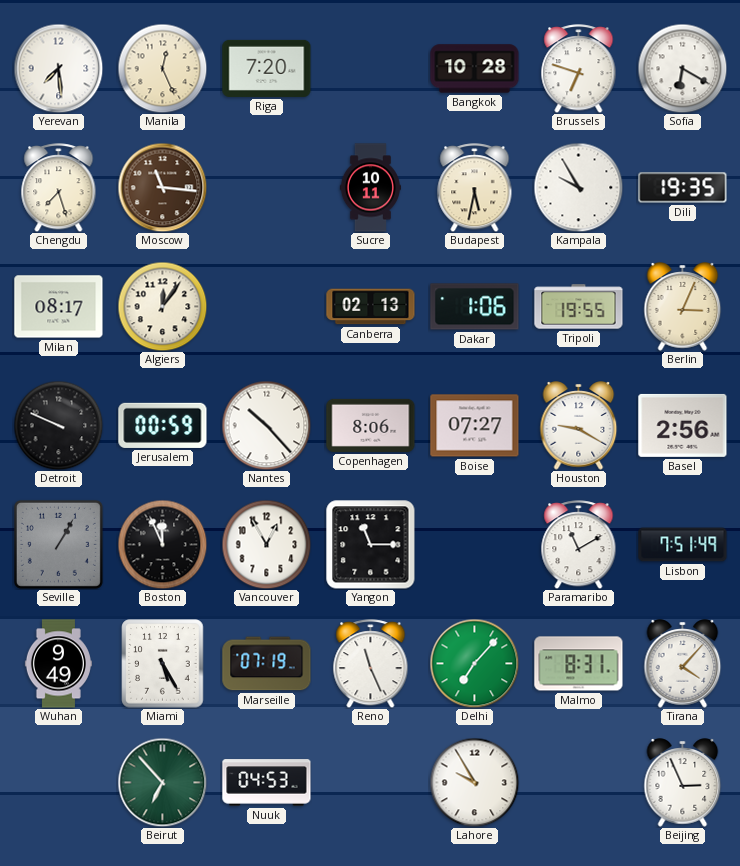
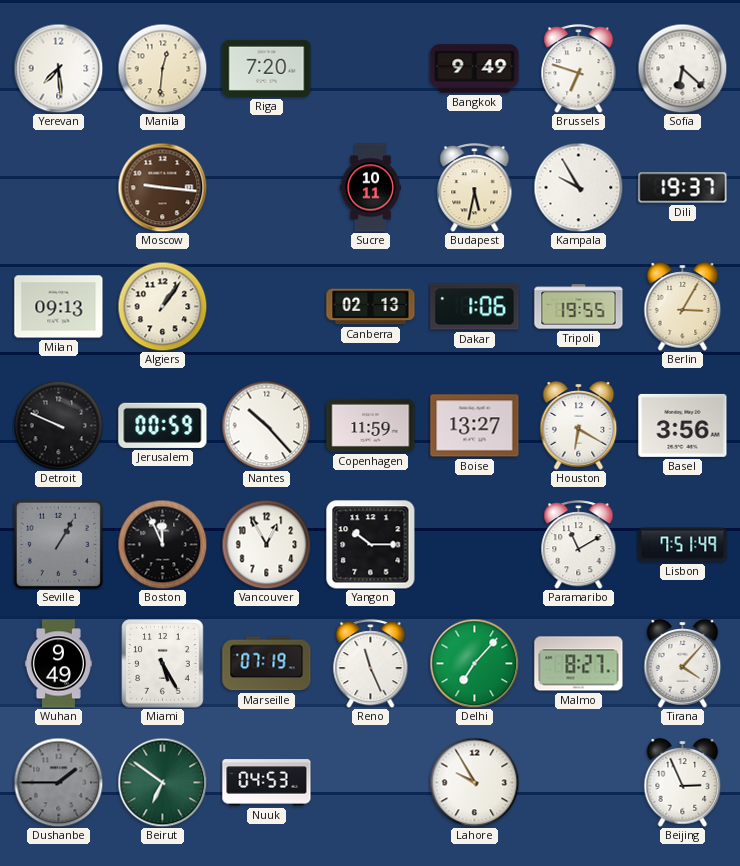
Manila: 12:26 -> 12:31
Bangkok: 10:28 -> 9:49
Sofia: 6:20 -> 6:22
Chengdu: 7:27 -> none
Moscow: 11:16 -> 9:16
Dili: 19:35 -> 19:37
Milan: 08:17 -> 09:13
Algiers: 12:06 -> 1:06
Berlin: 3:04 -> 3:05
Copenhagen: 8:06 -> 11:59
Boise: 07:27 -> 13:27
Houston: 9:20 -> 6:20
Basel: 2:56 -> 3:56
Yangon: 11:15 -> 10:15
Malmo: 8:31 -> 8:27
Dushanbe: none -> 1:45
Beirut: 6:53 -> 6:51
